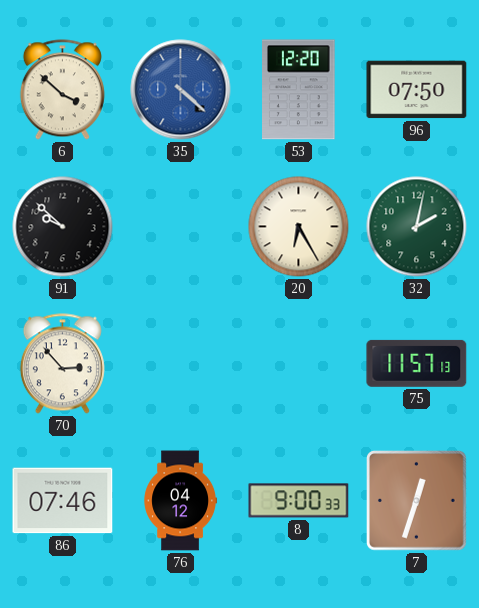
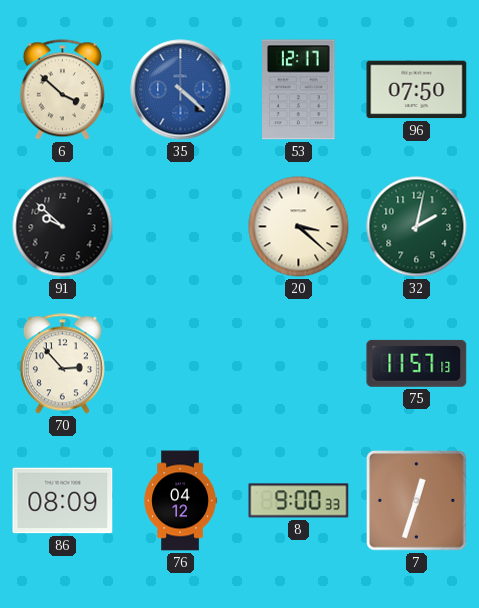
53: 12:20 -> 12:17
20: 6:25 -> 3:22
86: 07:46 -> 08:09
